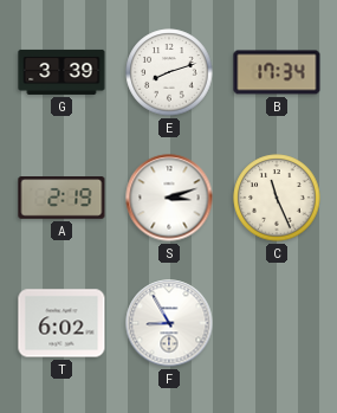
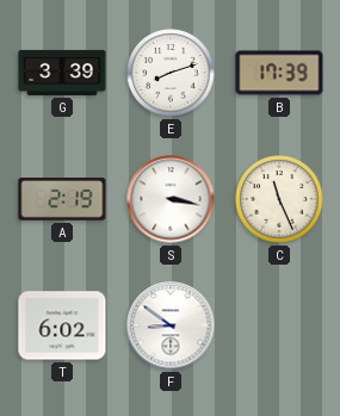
B: 17:34 -> 17:39
S: 3:12 -> 3:17
F: 8:55 -> 8:51
